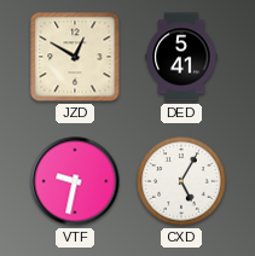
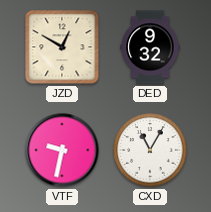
DED: 5:41 -> 9:32
CXD: 5:05 -> 11:05
